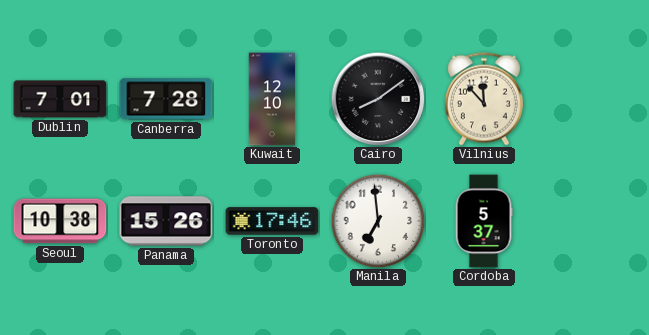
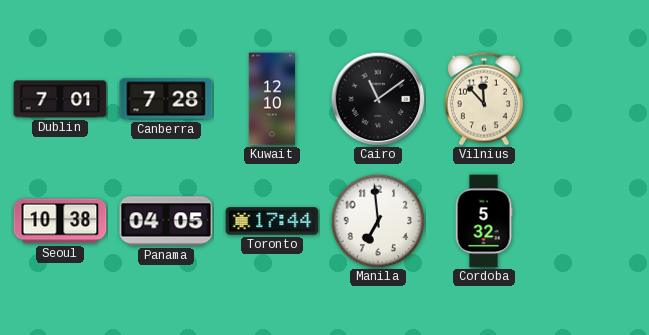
Cairo: 8:09 -> 11:09
Panama: 15:26 -> 04:05
Toronto: 17:46 -> 17:44
Cordoba: 5:37 -> 5:32
